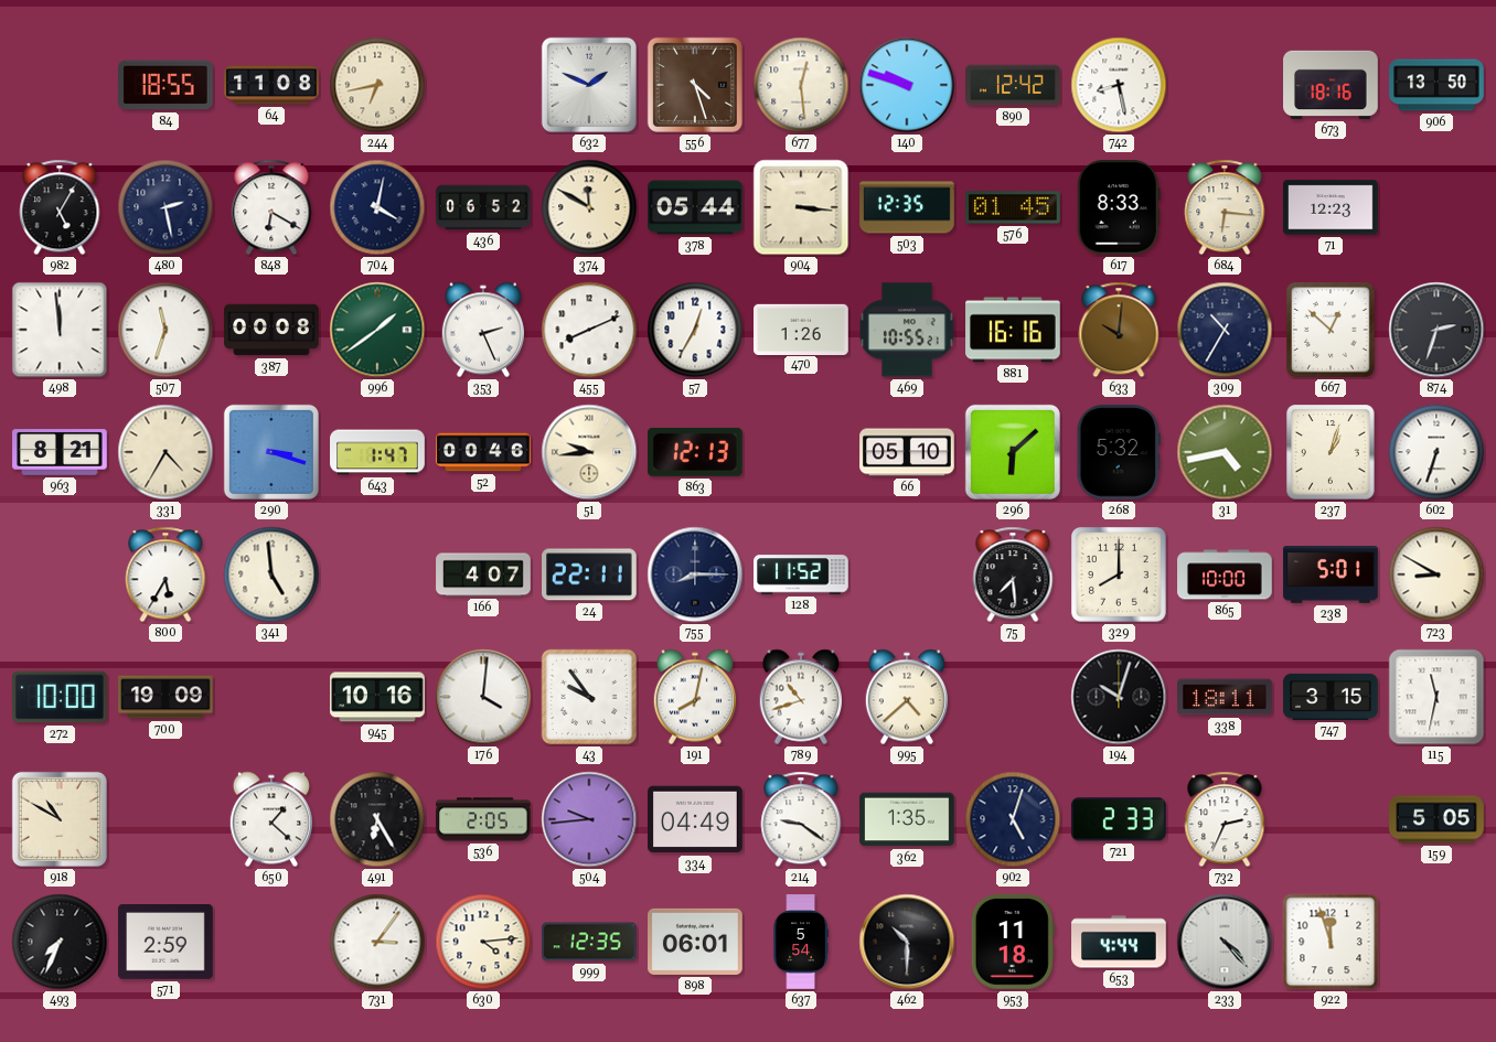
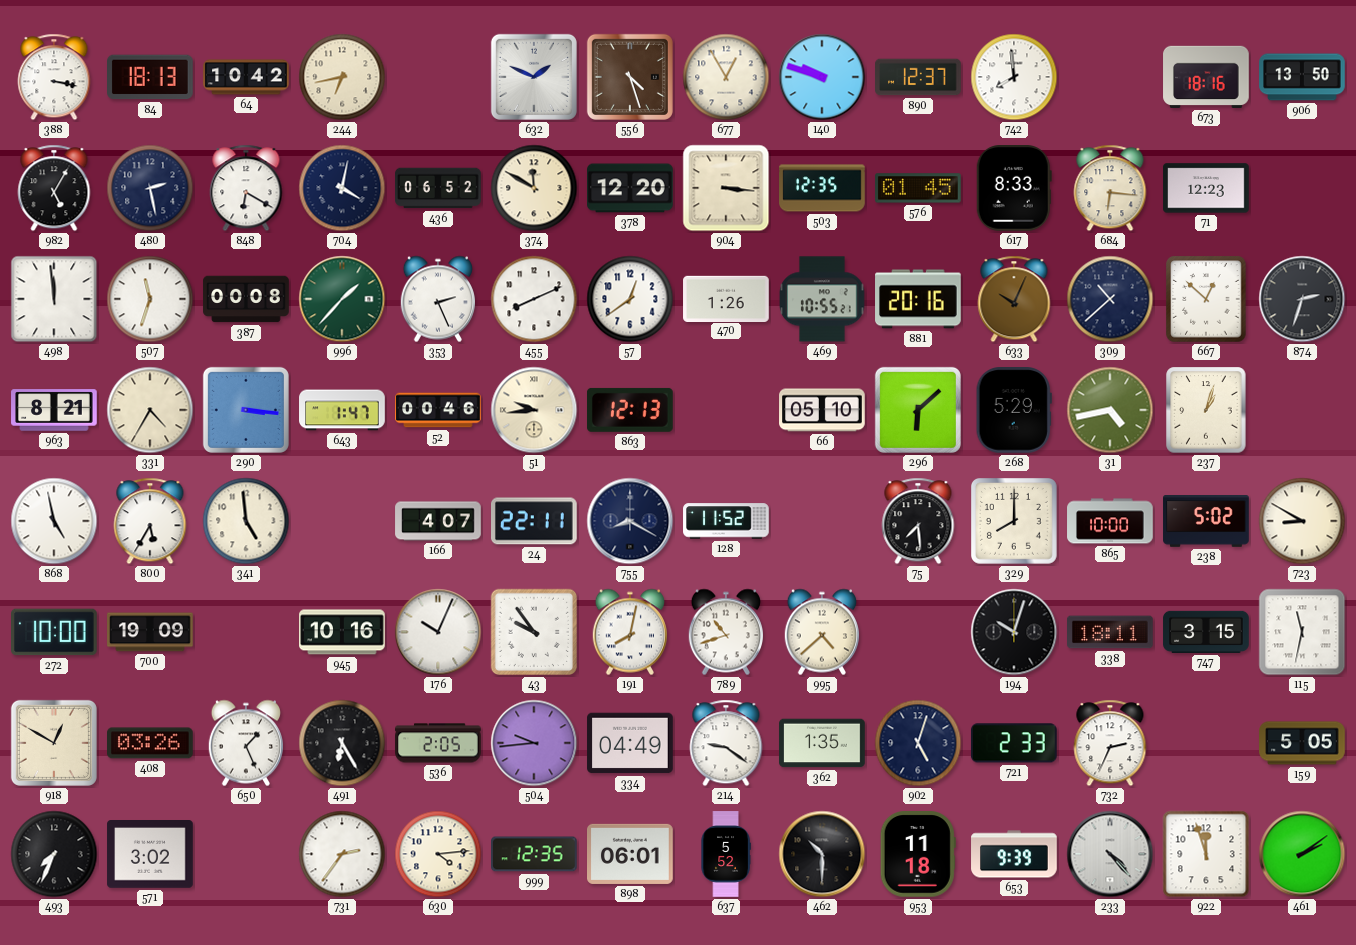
388: none -> 3:17
84: 18:55 -> 18:13
64: 11:08 -> 10:42
677: 12:29 -> 12:55
890: 12:42 -> 12:37
742: 8:28 -> 7:59
378: 05:44 -> 12:20
996: 1:39 -> 1:37
57: 12:35 -> 12:39
881: 16:16 -> 20:16
633: 10:01 -> 10:04
309: 10:35 -> 10:38
290: 3:18 -> 3:16
268: 5:32 -> 5:29
602: 6:33 -> none
868: none -> 4:58
755: 8:15 -> 8:20
238: 5:01 -> 5:02
176: 4:01 -> 10:04
918: 10:50 -> 12:50
408: none -> 03:26
650: 1:22 -> 1:26
571: 2:59 -> 3:02
731: 3:06 -> 2:36
637: 5:54 -> 5:52
653: 4:44 -> 9:39
461: none -> 2:09
